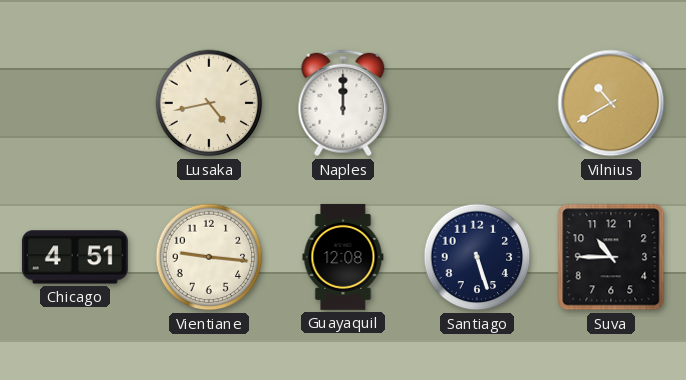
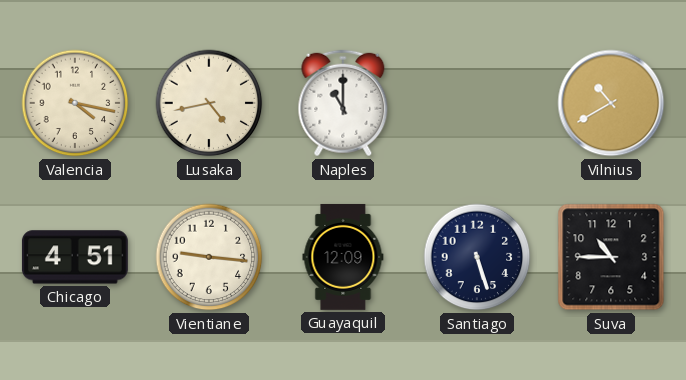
Valencia: none -> 4:17
Naples: 12:00 -> 11:00
Guayaquil: 12:08 -> 12:09
